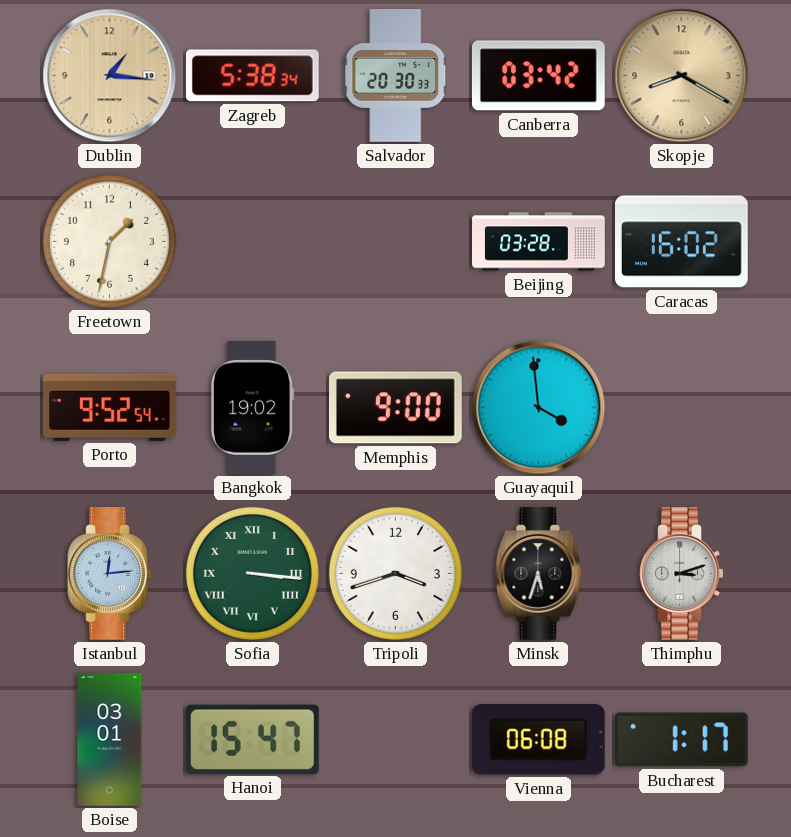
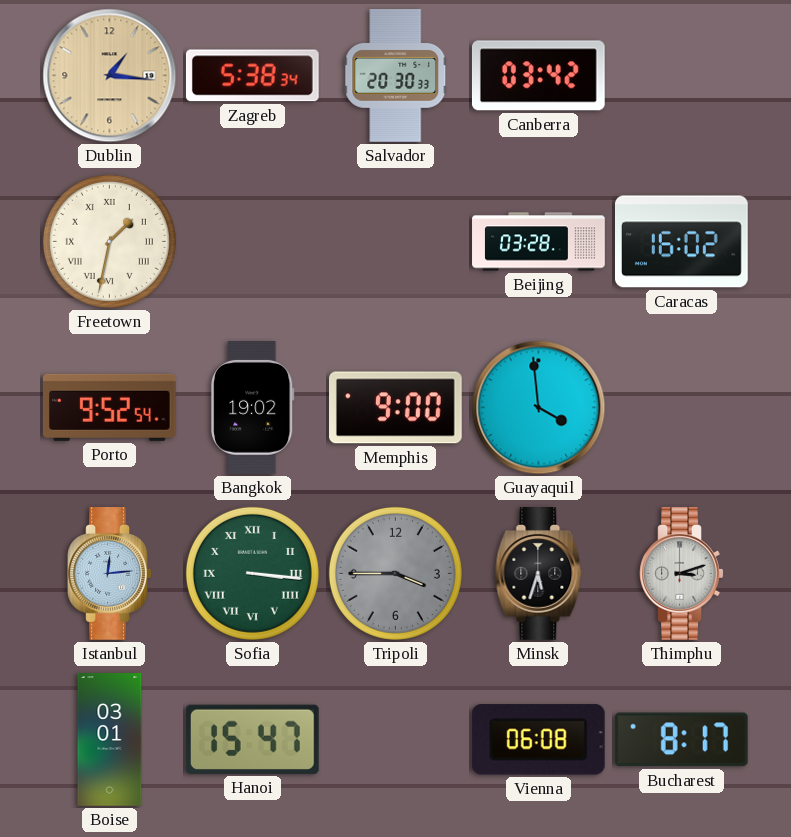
Skopje: 8:20 -> none
Freetown numerals: Arabic -> Roman
Tripoli: 3:42 -> 3:45
Tripoli dial: white -> grey
Bucharest: 1:17 -> 8:17
